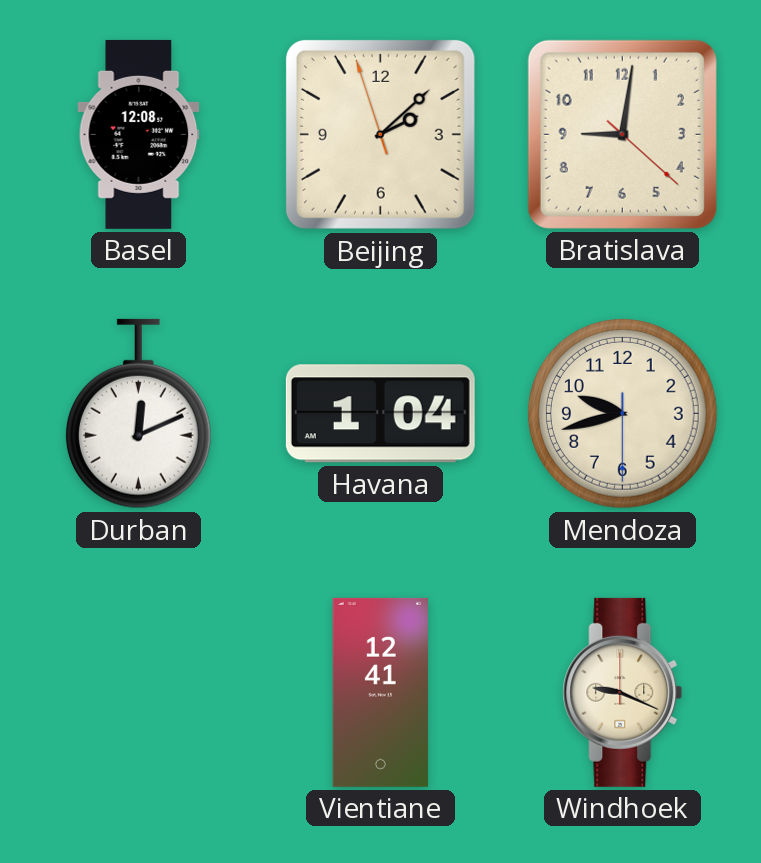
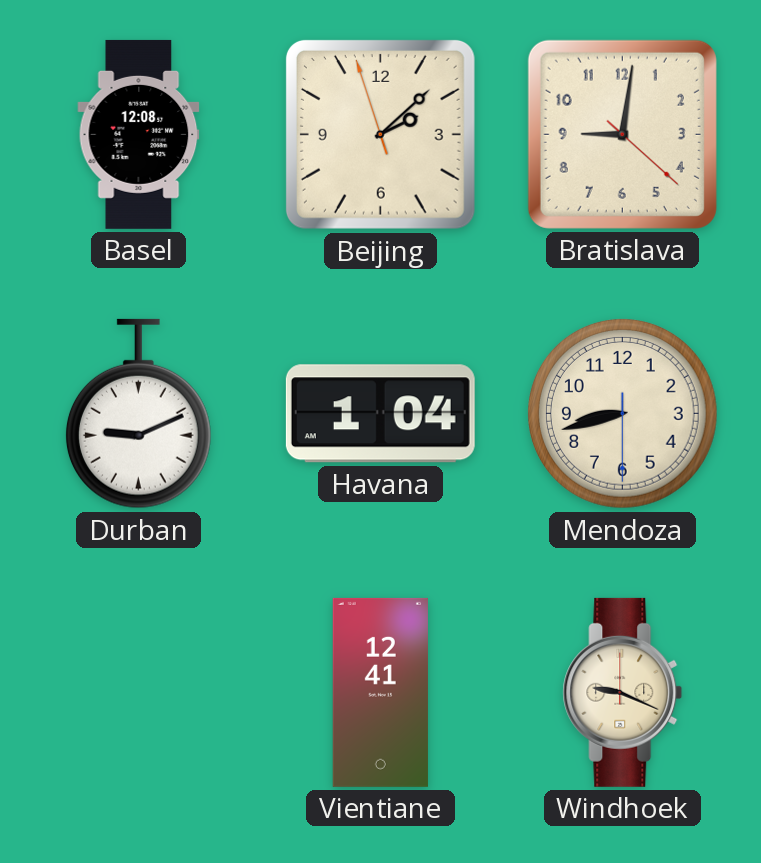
Durban: 12:11 -> 9:11
Mendoza: 9:42 -> 8:42
